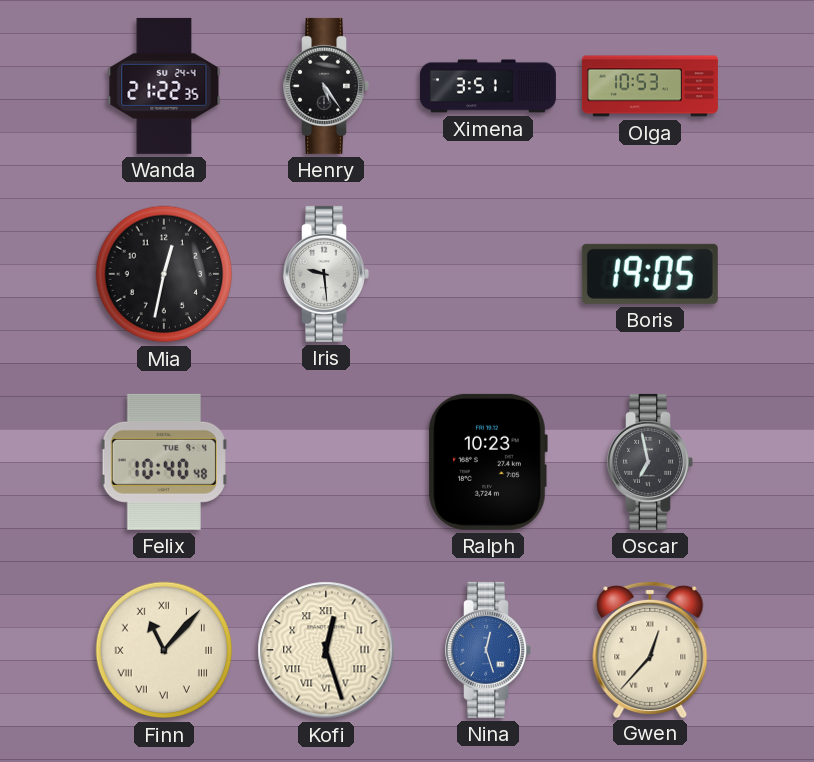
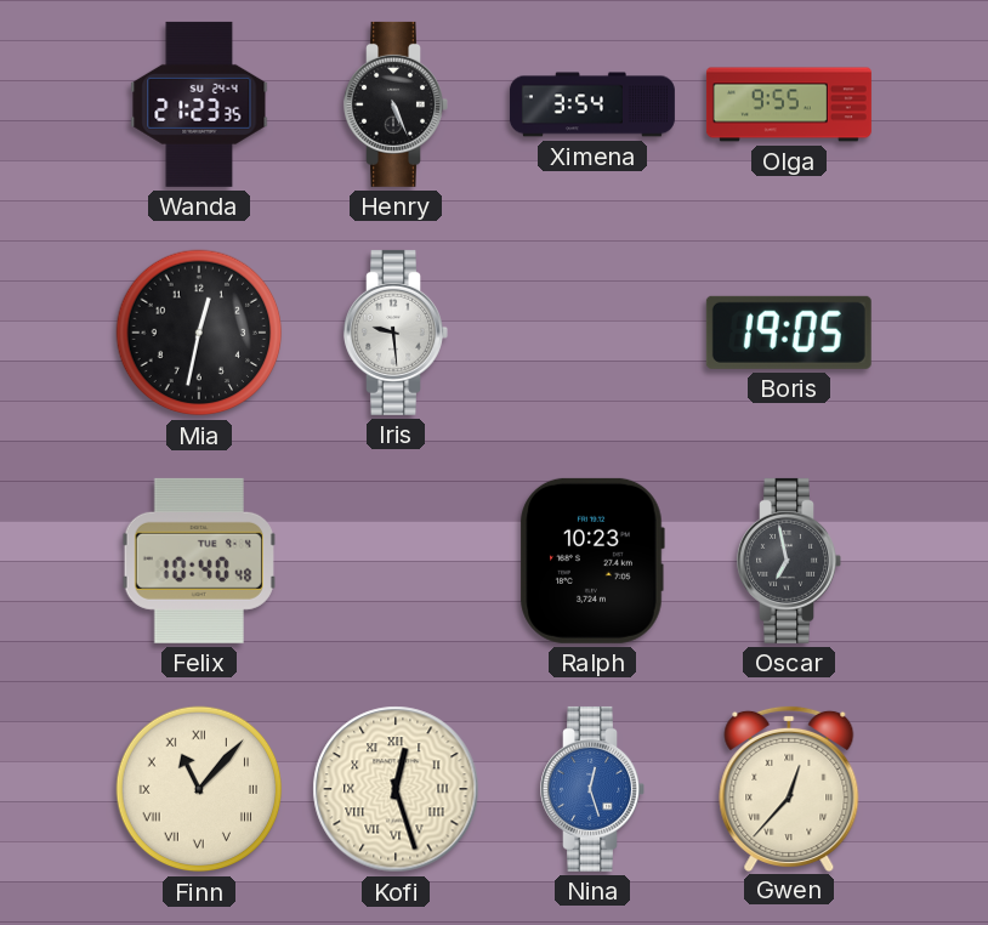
Wanda: 21:22 -> 21:23
Henry: 5:24 -> 5:26
Ximena: 3:51 -> 3:54
Olga: 10:53 -> 9:55
